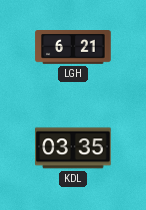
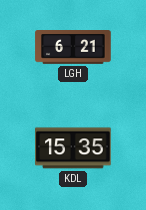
KDL: 03:35 -> 15:35
